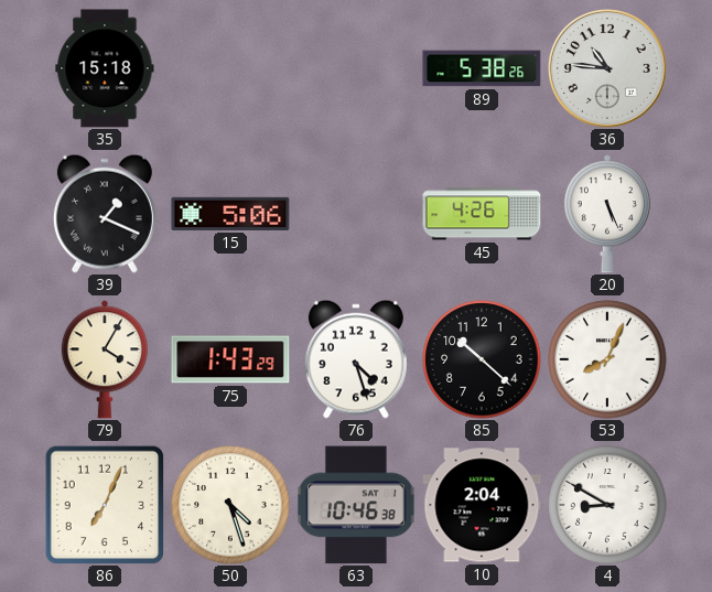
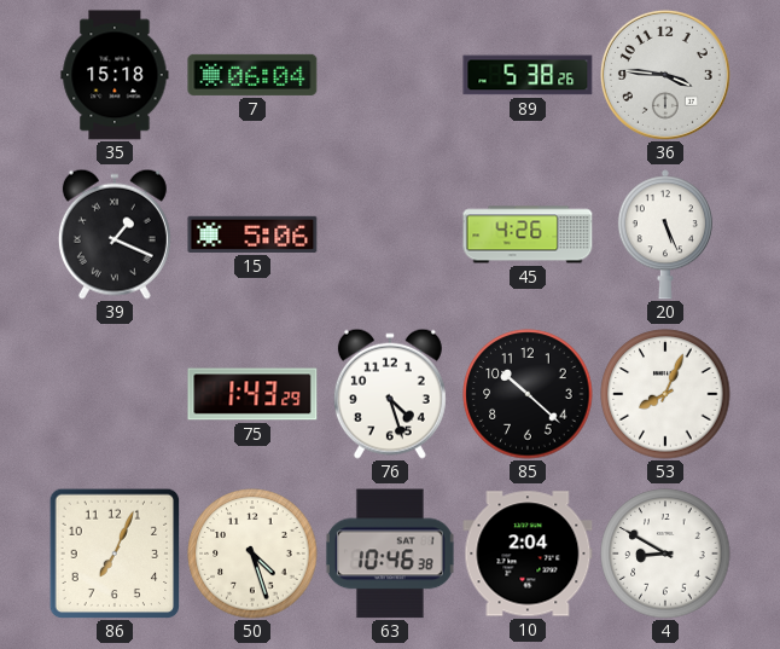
7: none -> 06:04
36: 10:46 -> 3:46
79: 4:05 -> none
